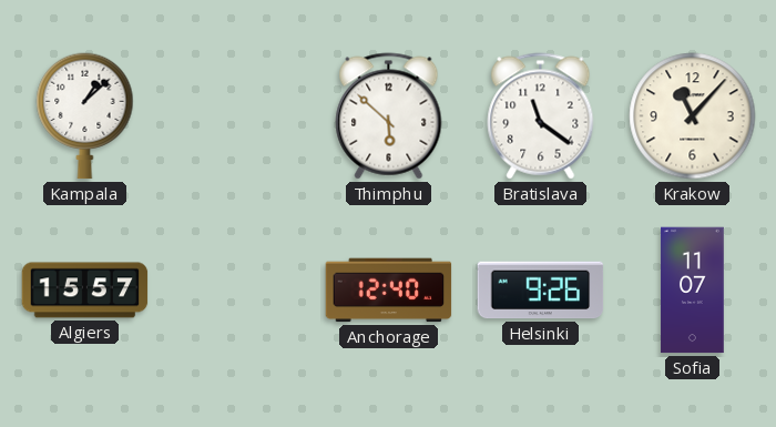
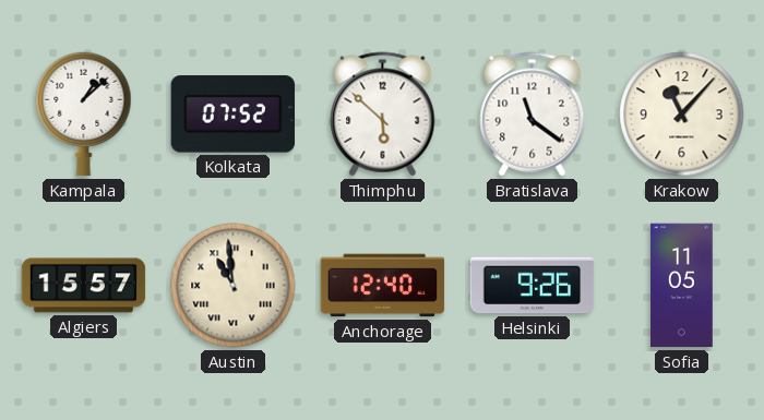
Kolkata: none -> 07:52
Austin: none -> 10:59
Sofia: 11:07 -> 11:05
